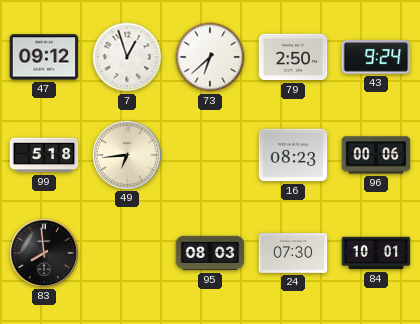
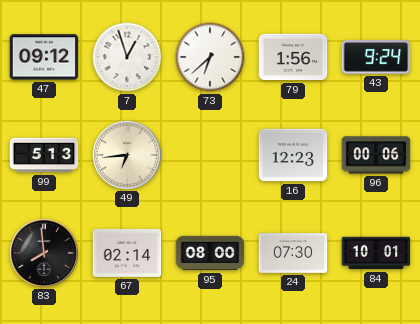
79: 2:50 -> 1:56
99: 5:18 -> 5:13
16: 08:23 -> 12:23
67: none -> 02:14
95: 08:03 -> 08:00
